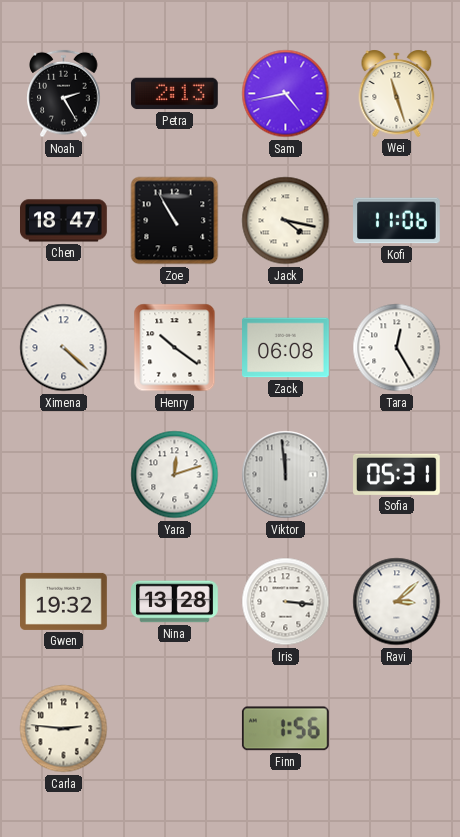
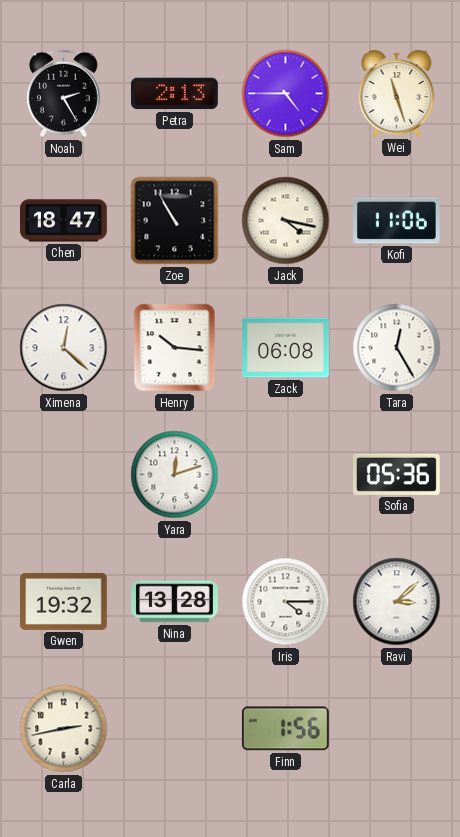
Sam: 4:43 -> 4:45
Ximena: 4:22 -> 12:22
Henry: 10:21 -> 10:16
Viktor: 11:59 -> none
Sofia: 05:31 -> 05:36
Iris: 3:16 -> 4:15
Carla: 2:46 -> 2:43
